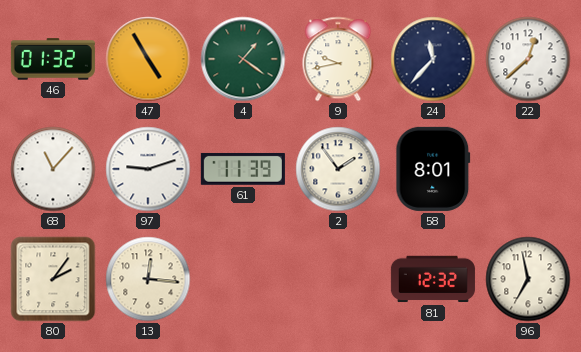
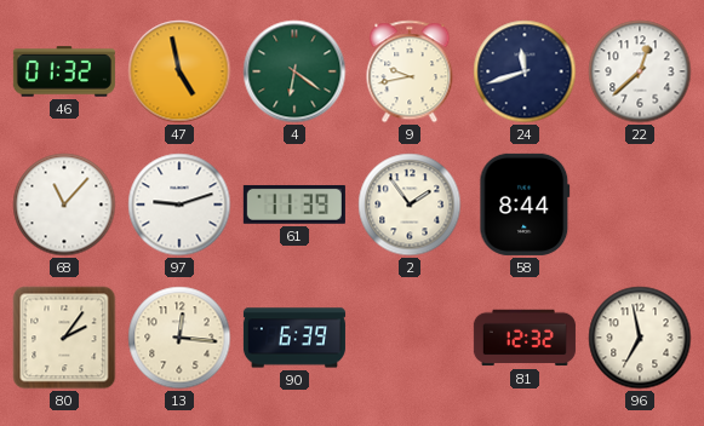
47: 4:55 -> 4:58
4: 1:21 -> 6:21
24: 11:37 -> 11:42
58: 8:01 -> 8:44
90: none -> 6:39
